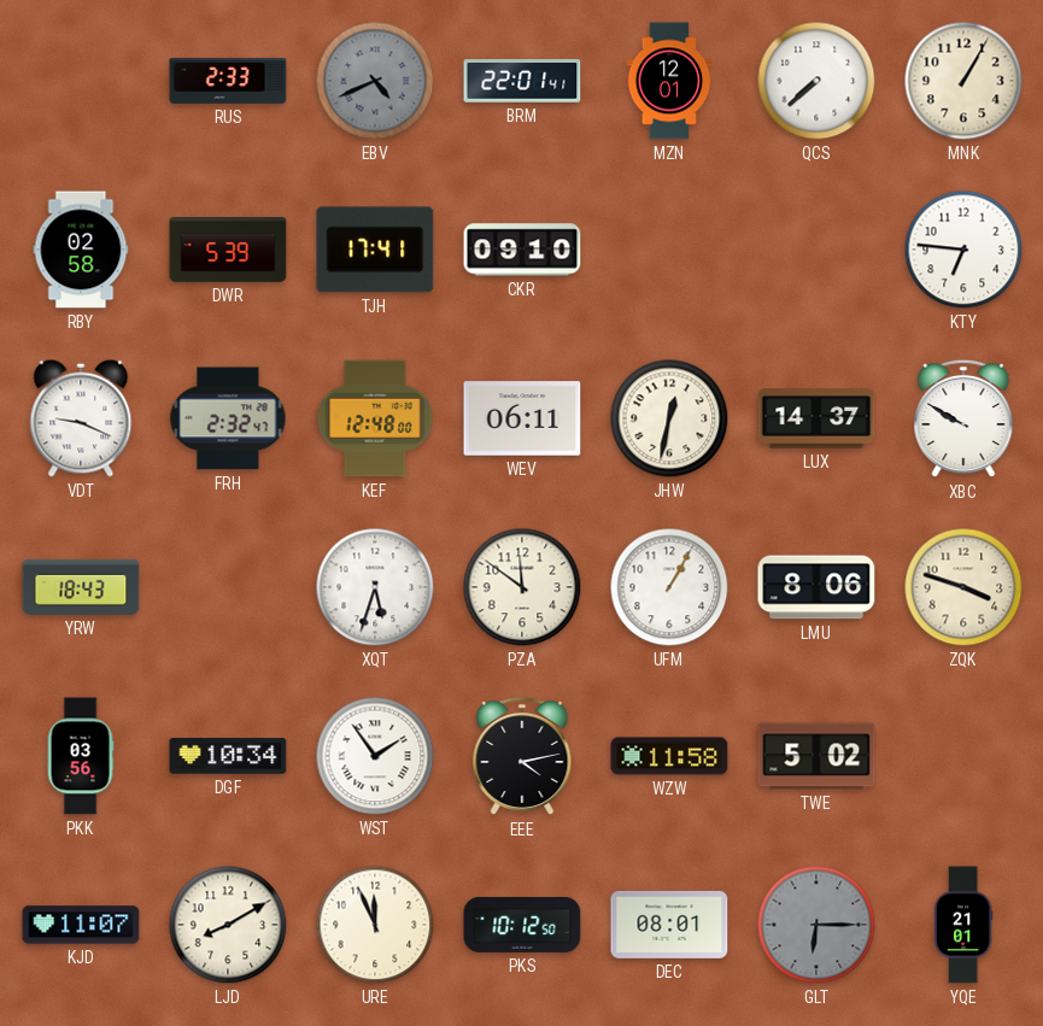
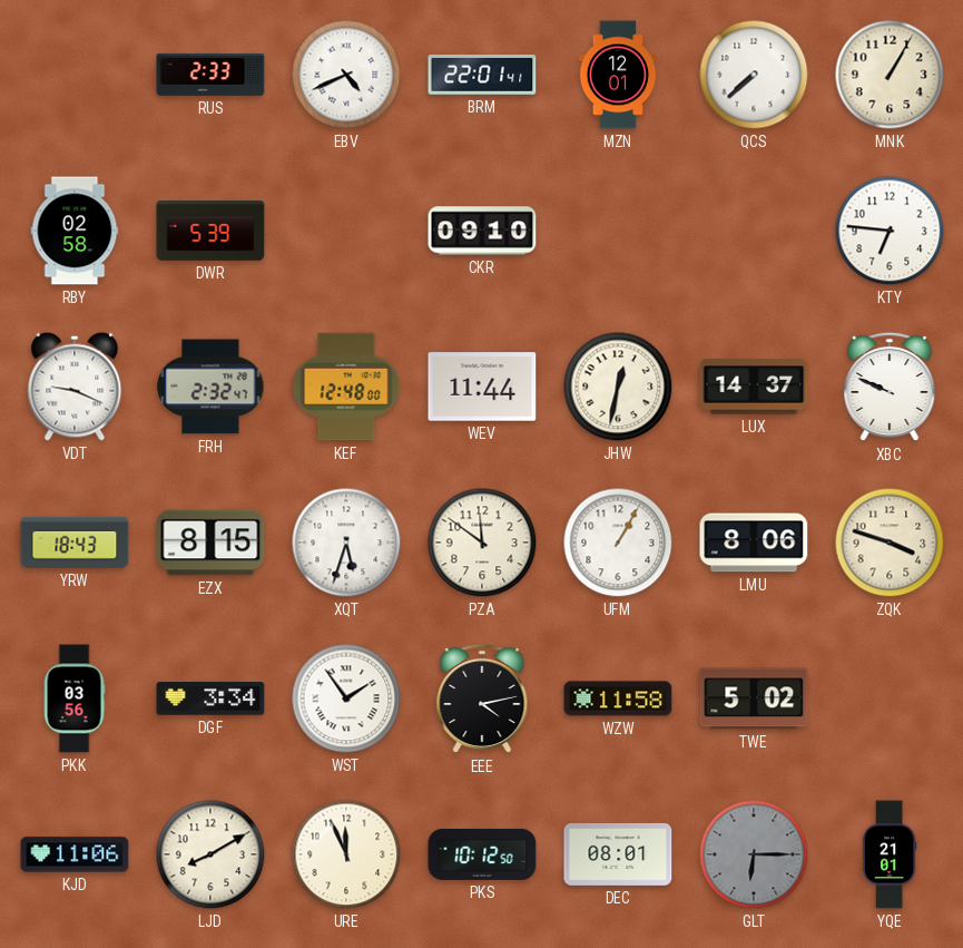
EBV dial: grey -> white
TJH: 17:41 -> none
WEV: 06:11 -> 11:44
XBC: 9:50 -> 9:49
EZX: none -> 8:15
DGF: 10:34 -> 3:34
KJD: 11:07 -> 11:06
